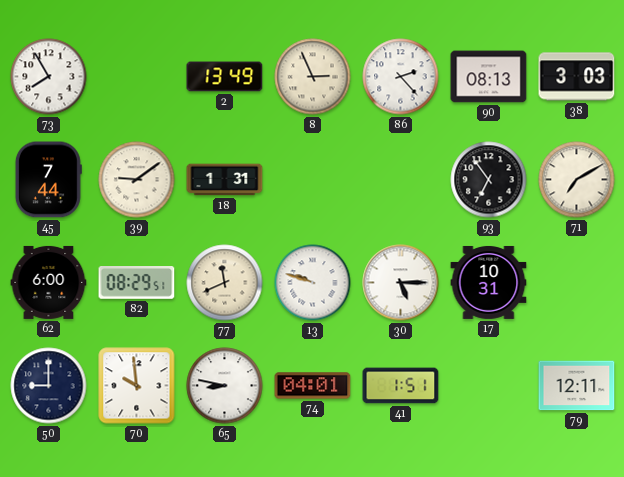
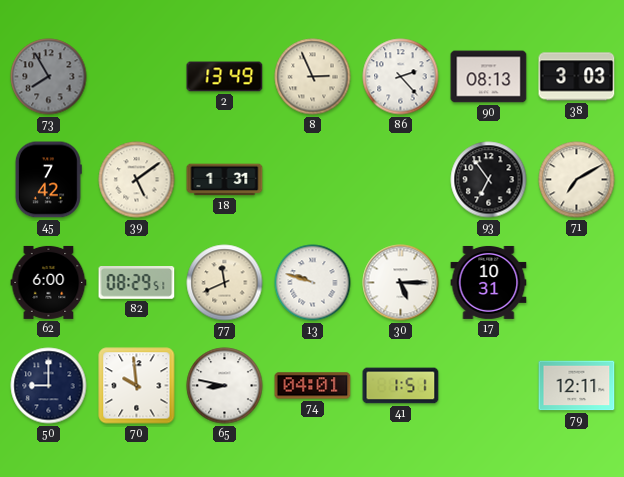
73 dial: white -> grey
45: 7:44 -> 7:42
39: 9:09 -> 5:09
